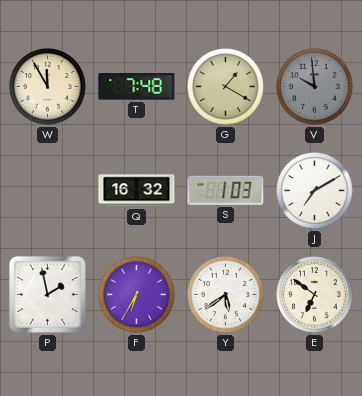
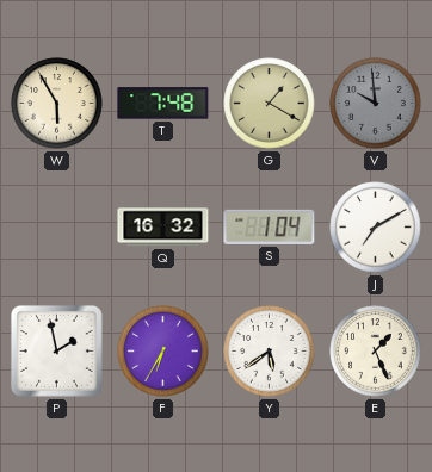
W: 11:55 -> 5:55
S: 1:03 -> 1:04
E: 6:51 -> 1:26
